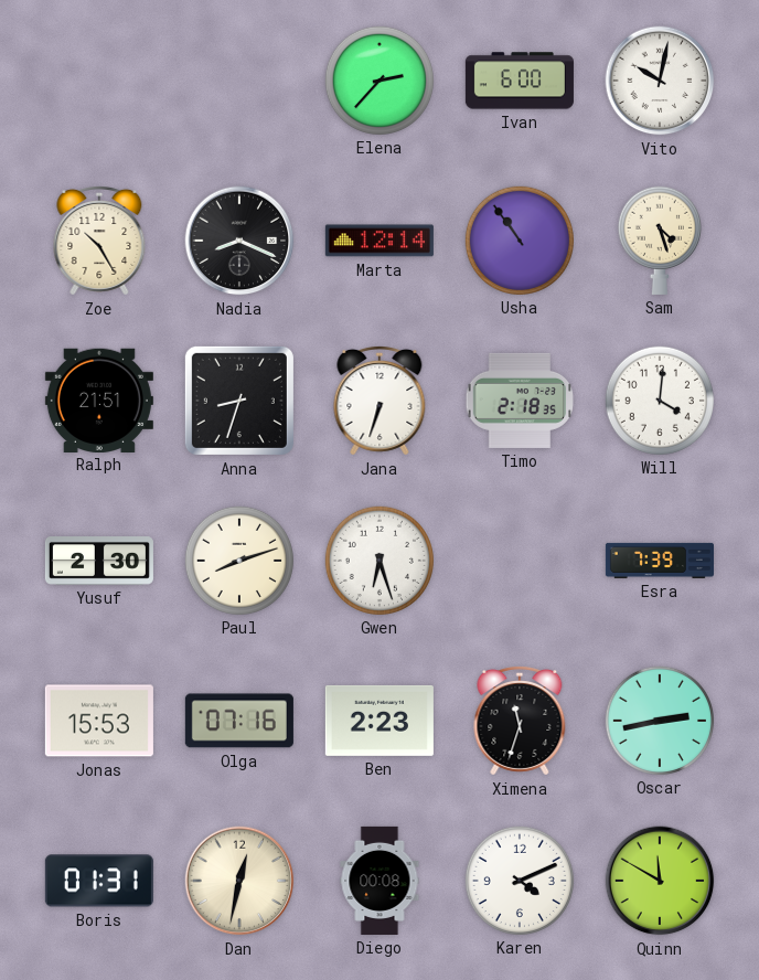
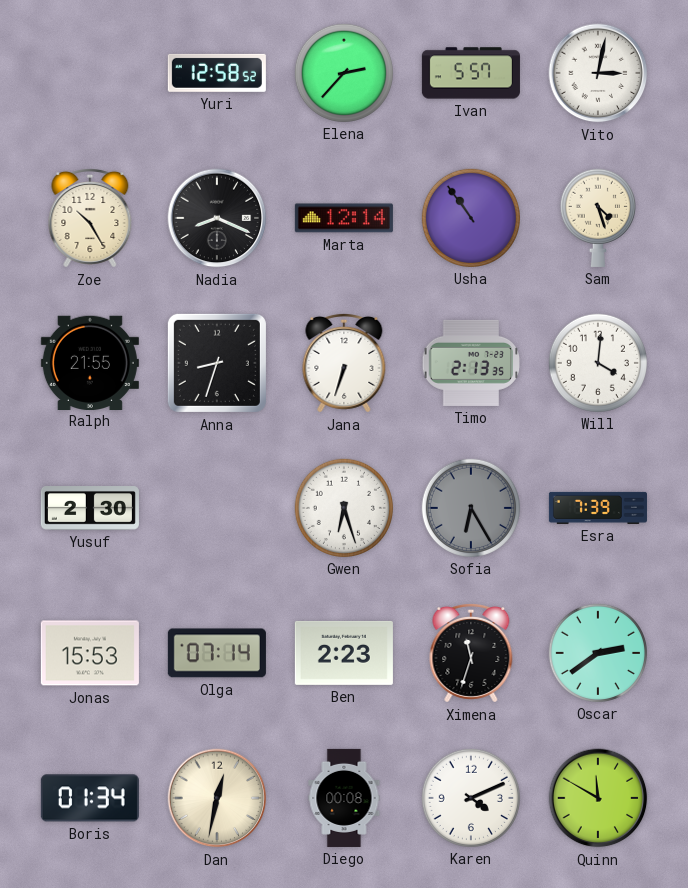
Yuri: none -> 12:58
Ivan: 6:00 -> 5:57
Vito: 10:02 -> 3:02
Ralph: 21:51 -> 21:55
Timo: 2:18 -> 2:13
Paul: 8:12 -> none
Sofia: none -> 6:25
Olga: 07:16 -> 07:14
Oscar: 2:43 -> 2:39
Boris: 01:31 -> 01:34
